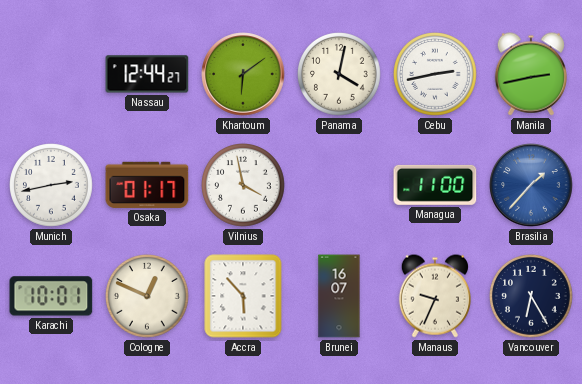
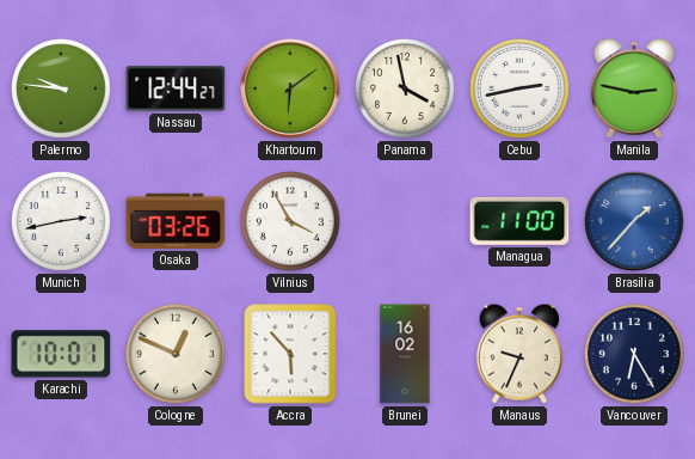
Palermo: none -> 9:46
Panama: 4:02 -> 3:58
Manila: 2:43 -> 2:47
Osaka: 01:17 -> 03:26
Vilnius: 3:58 -> 3:55
Brunei: 16:07 -> 16:02
